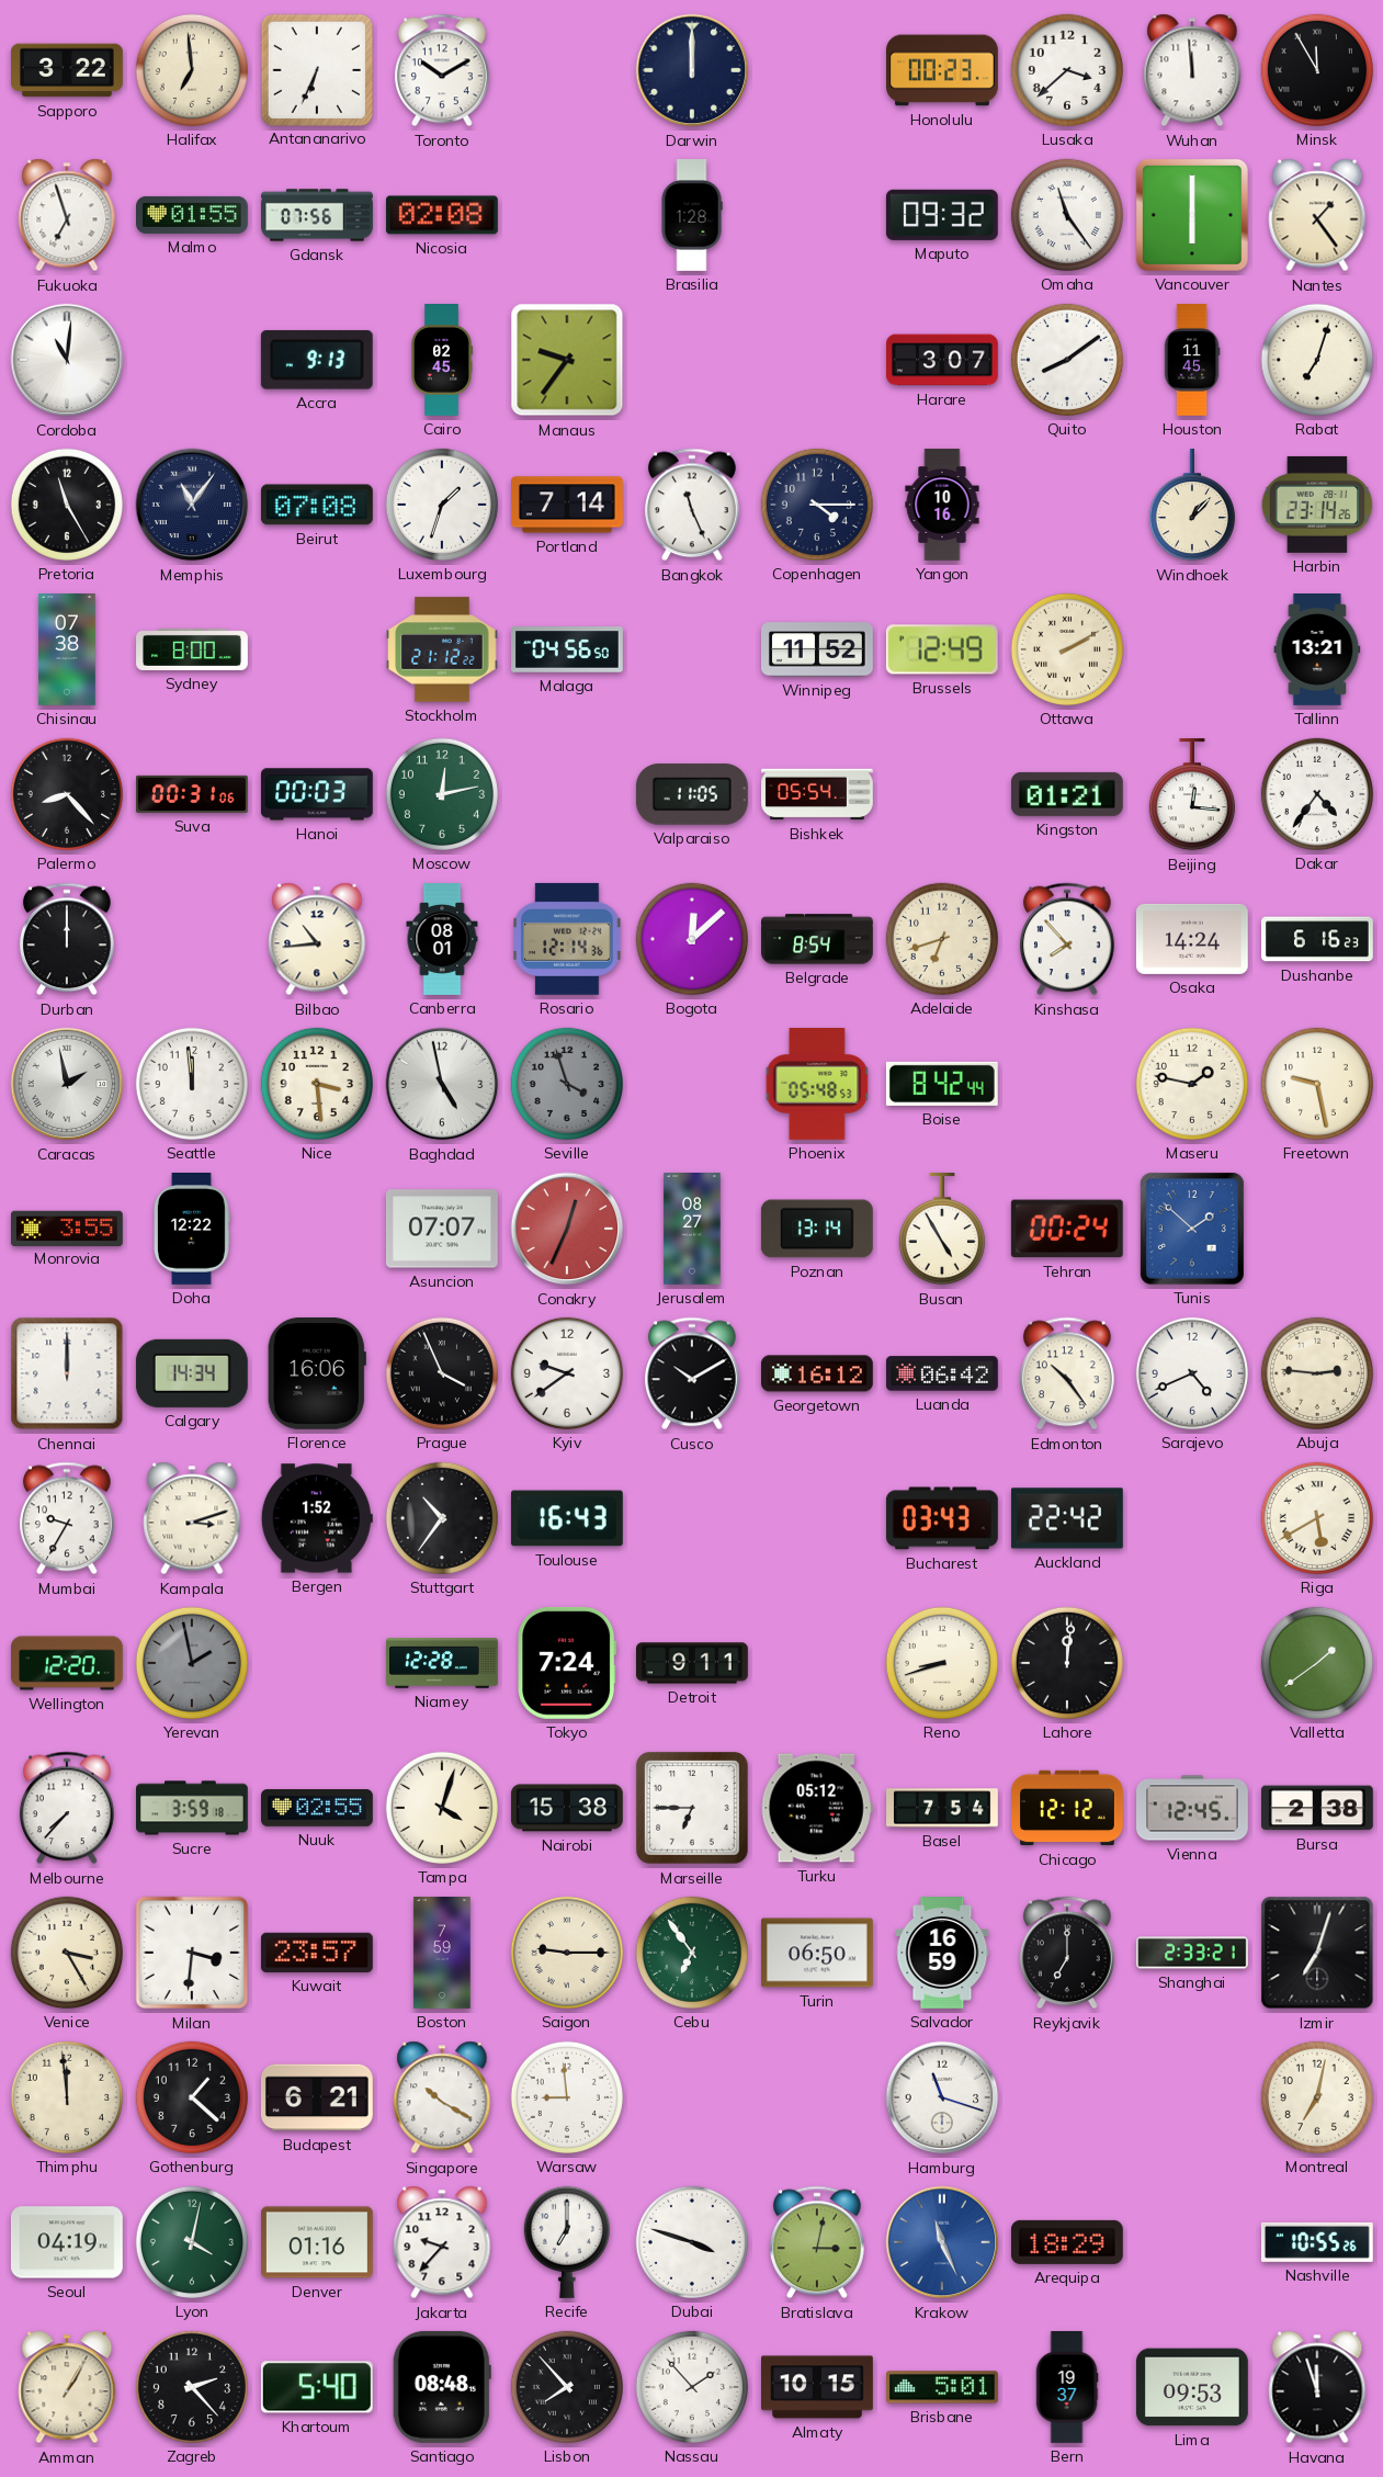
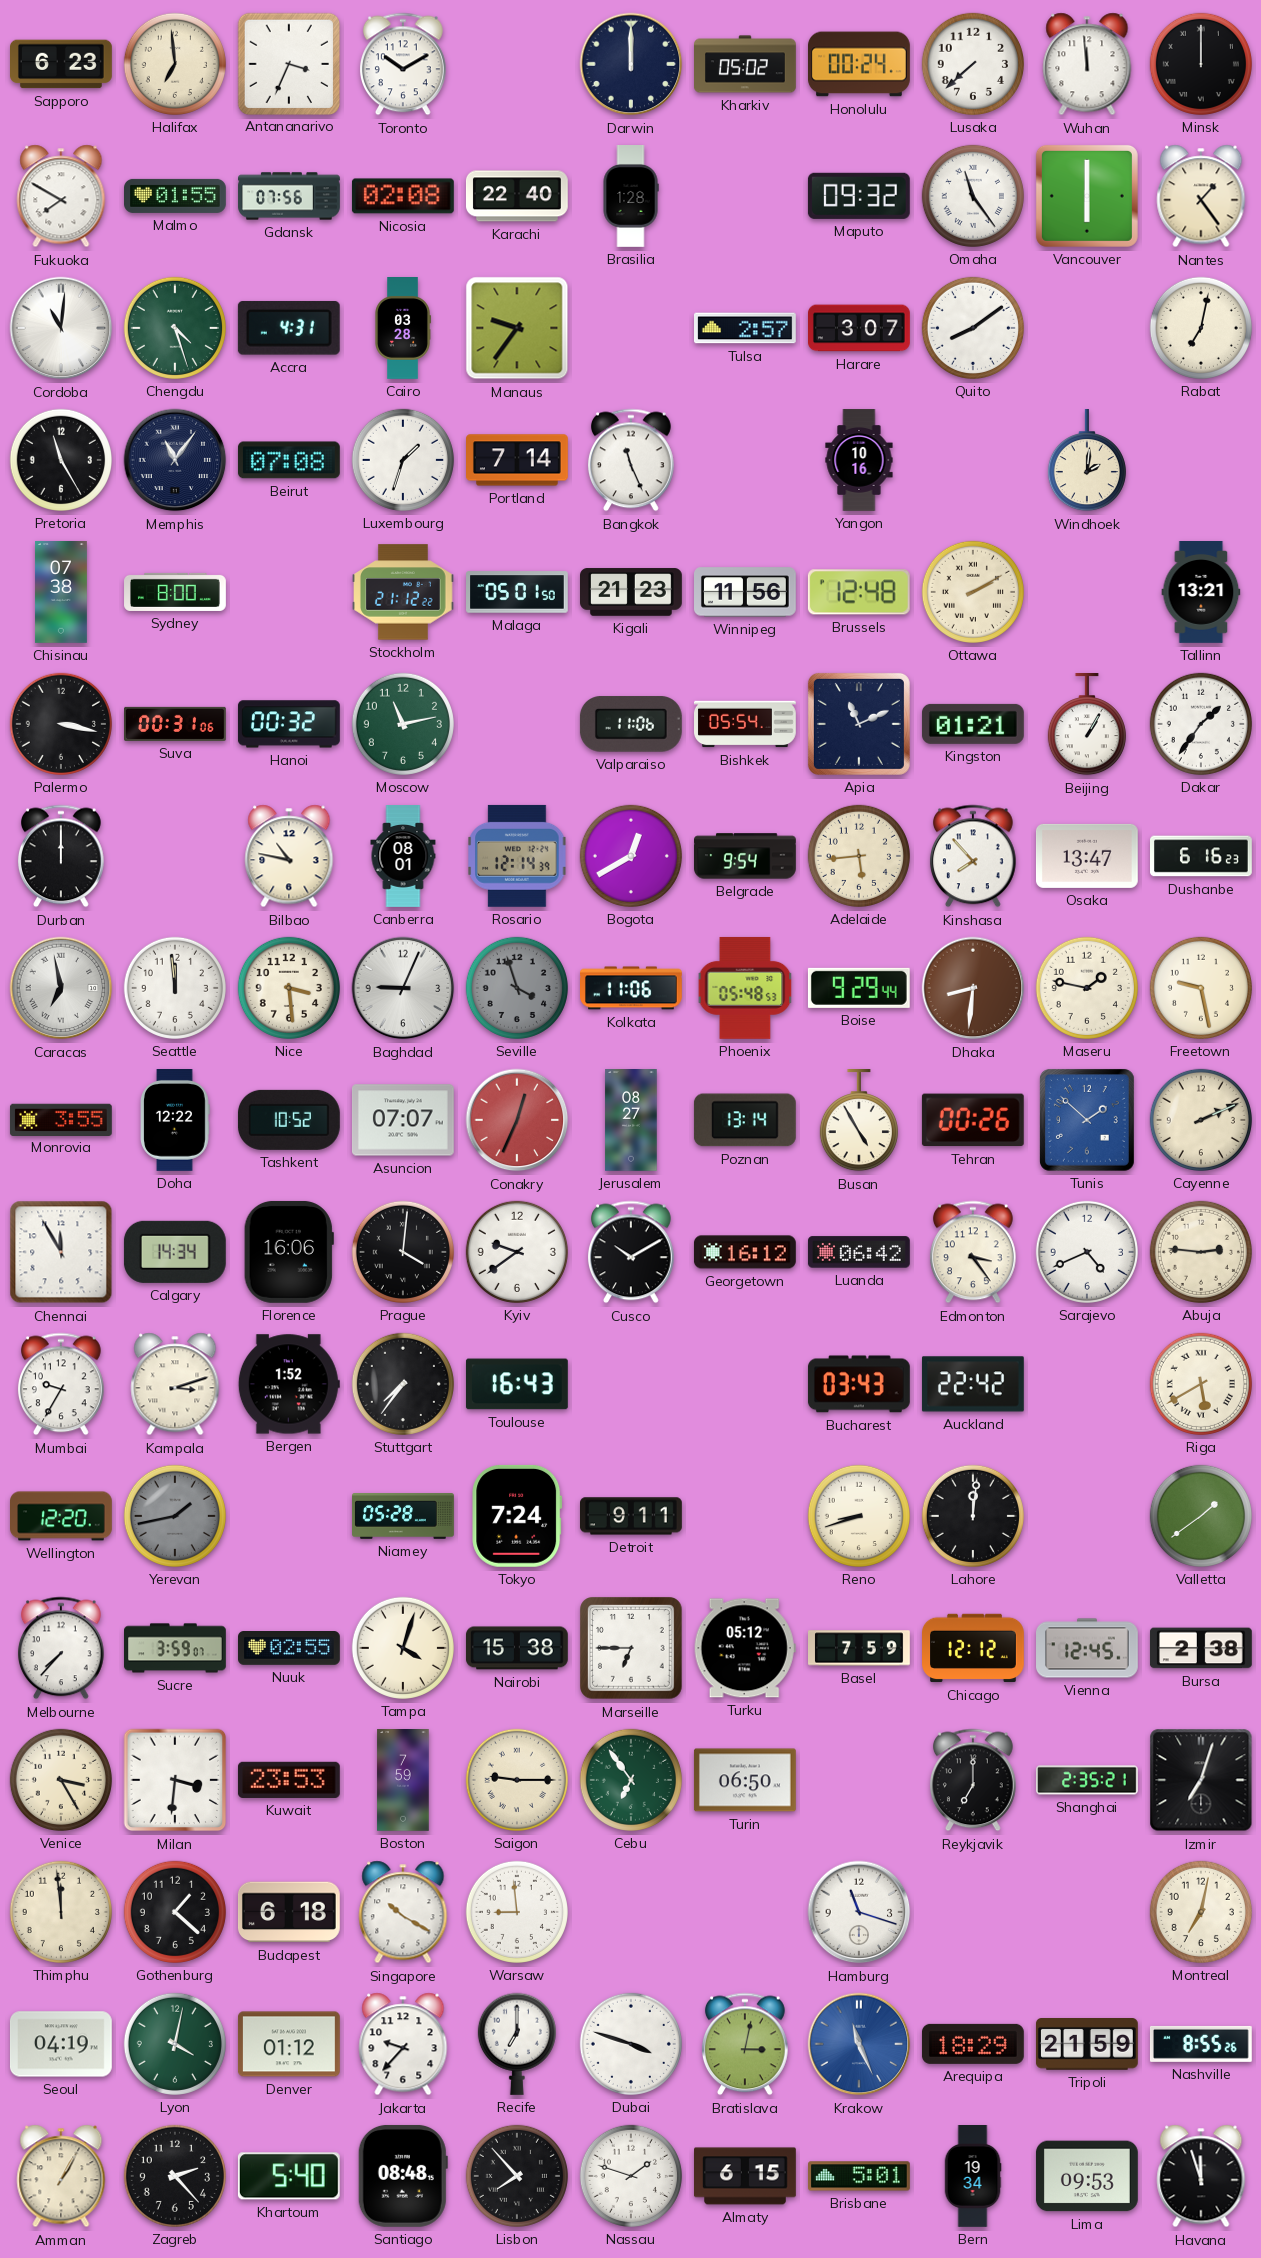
Sapporo: 3:22 -> 6:23
Antananarivo: 6:34 -> 3:34
Kharkiv: none -> 05:02
Honolulu: 00:23 -> 00:24
Lusaka: 3:38 -> 7:38
Minsk: 11:55 -> 12:00
Fukuoka: 6:57 -> 7:50
Karachi: none -> 22:40
Chengdu: none -> 4:27
Accra: 9:13 -> 4:31
Cairo: 02:45 -> 03:28
Tulsa: none -> 2:57
Houston: 11:45 -> none
Rabat: 7:03 -> 7:02
Copenhagen: 4:15 -> none
Windhoek: 1:07 -> 2:01
Harbin: 23:14 -> none
Malaga: 04:56 -> 05:01
Kigali: none -> 21:23
Winnipeg: 11:52 -> 11:56
Brussels: 12:49 -> 12:48
Palermo: 8:23 -> 3:17
Hanoi: 00:03 -> 00:32
Moscow: 12:13 -> 11:13
Valparaiso: 11:05 -> 11:06
Apia: none -> 11:11
Beijing: 12:16 -> 1:05
Dakar: 4:36 -> 1:36
Bilbao: 10:44 -> 10:47
Rosario: 12:14:36 -> 12:14:39
Bogota: 12:08 -> 12:40
Belgrade: 8:54 -> 9:54
Adelaide: 6:42 -> 5:44
Osaka: 14:24 -> 13:47
Caracas: 1:58 -> 6:58
Baghdad: 4:58 -> 9:04
Kolkata: none -> 11:06
Boise: 8:42 -> 9:29
Dhaka: none -> 8:31
Tashkent: none -> 10:52
Tehran: 00:24 -> 00:26
Cayenne: none -> 2:11
Chennai: 12:00 -> 11:55
Prague: 3:56 -> 4:01
Edmonton: 10:24 -> 3:24
Stuttgart: 10:36 -> 7:36
Yerevan: 1:58 -> 1:43
Niamey: 12:28 -> 05:28
Sucre: 3:59:18 -> 3:59:07
Basel: 7:54 -> 7:59
Kuwait: 23:57 -> 23:53
Salvador: 16:59 -> none
Shanghai: 2:33 -> 2:35
Budapest: 6:21 -> 6:18
Denver: 01:16 -> 01:12
Tripoli: none -> 21:59
Nashville: 10:55 -> 8:55
Nassau: 1:53 -> 1:48
Almaty: 10:15 -> 6:15
Bern: 19:37 -> 19:34
